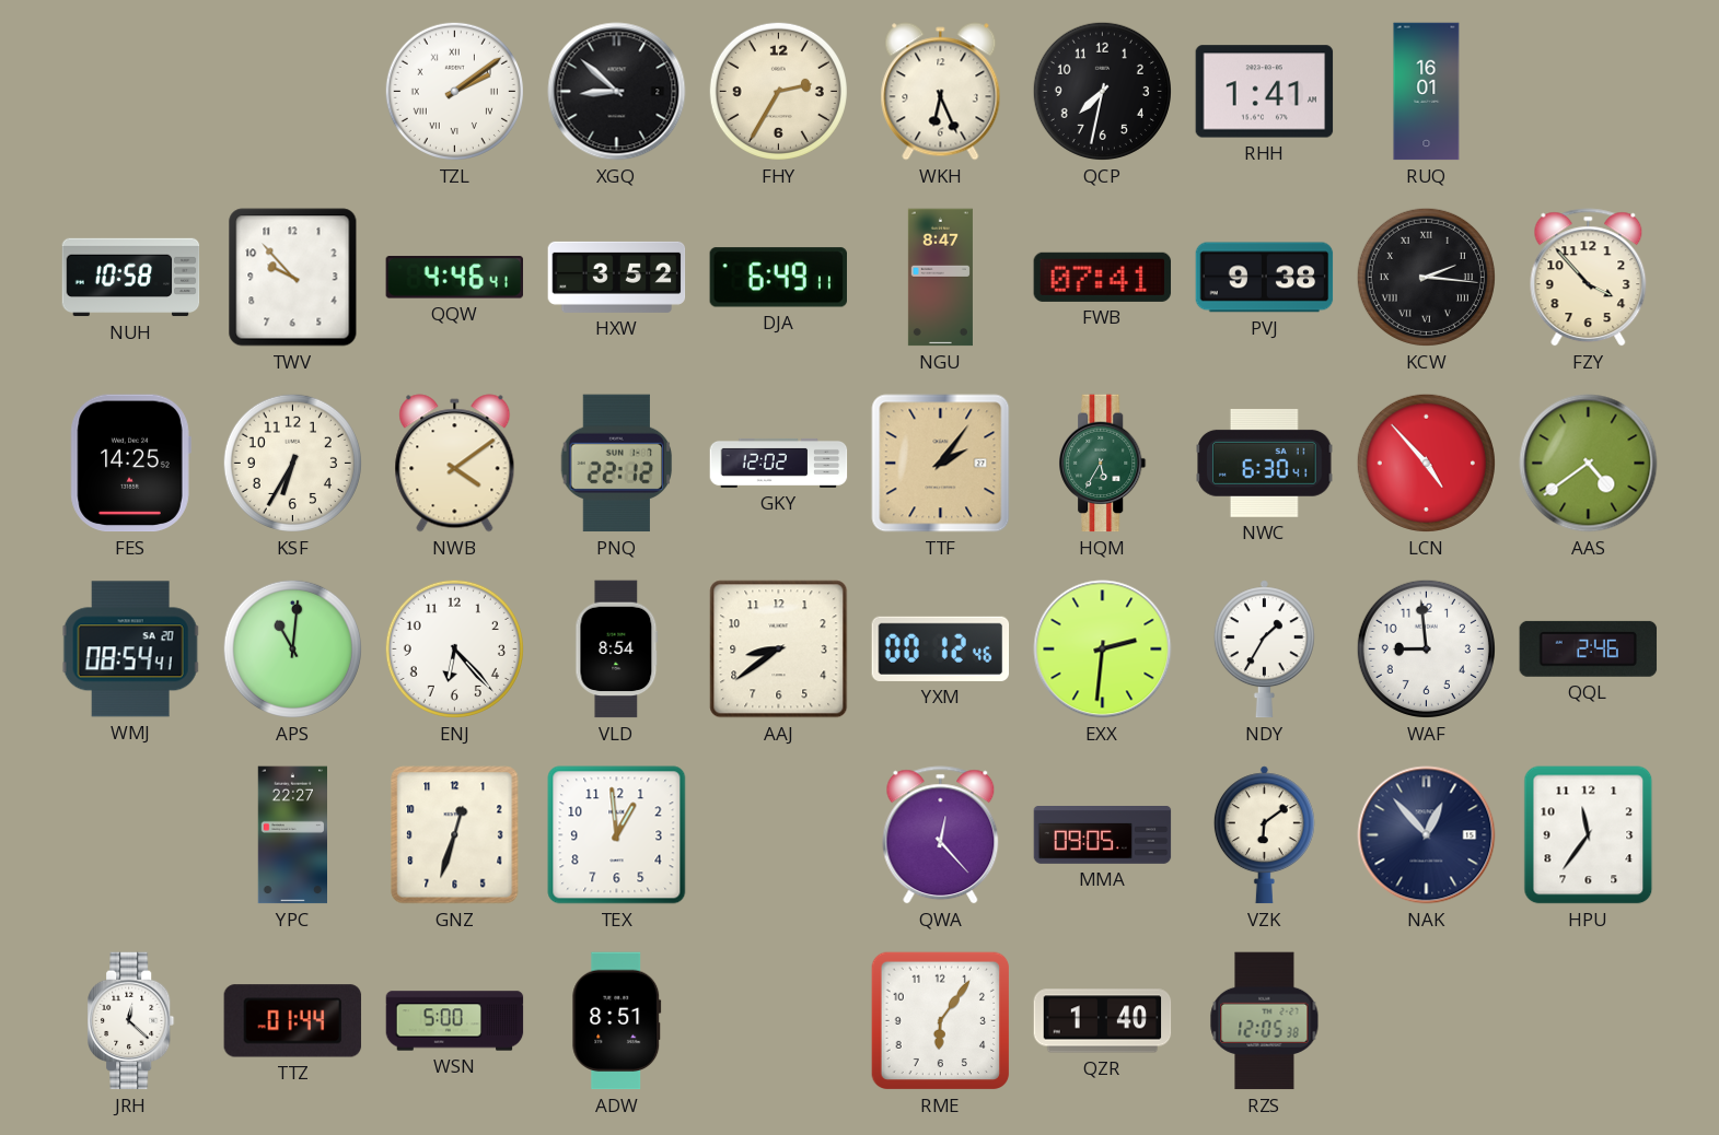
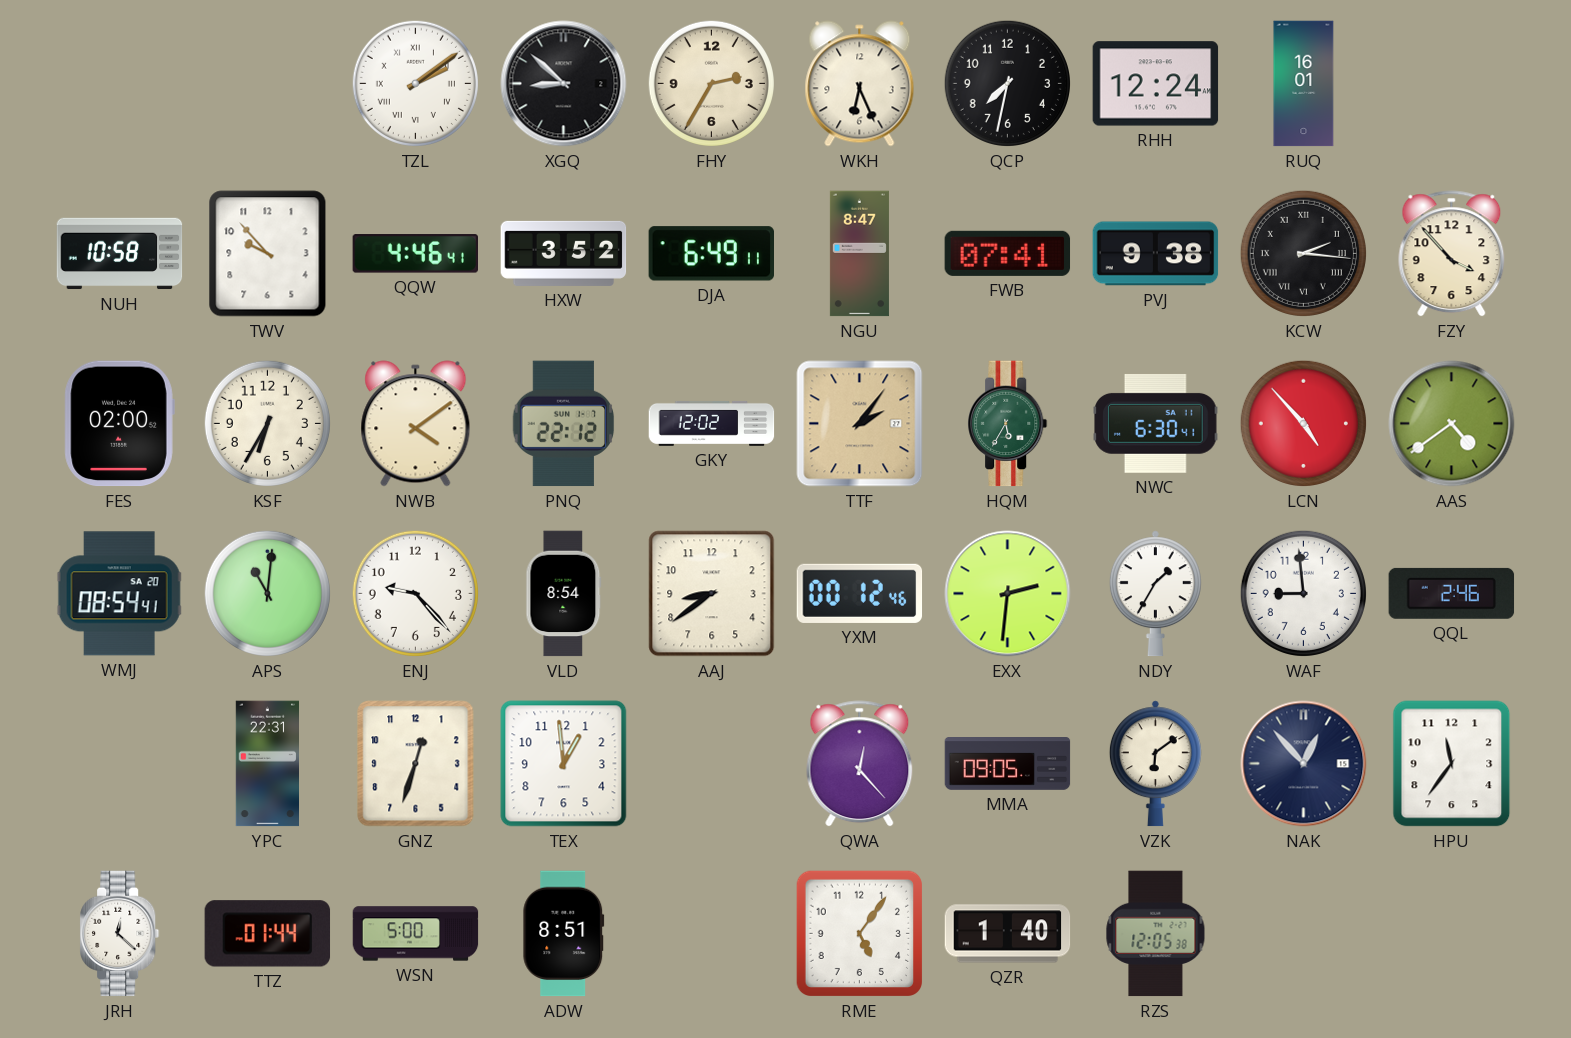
RHH: 1:41 -> 12:24
FES: 14:25 -> 02:00
ENJ: 6:23 -> 9:23
YPC: 22:27 -> 22:31
RME: 6:06 -> 5:06
